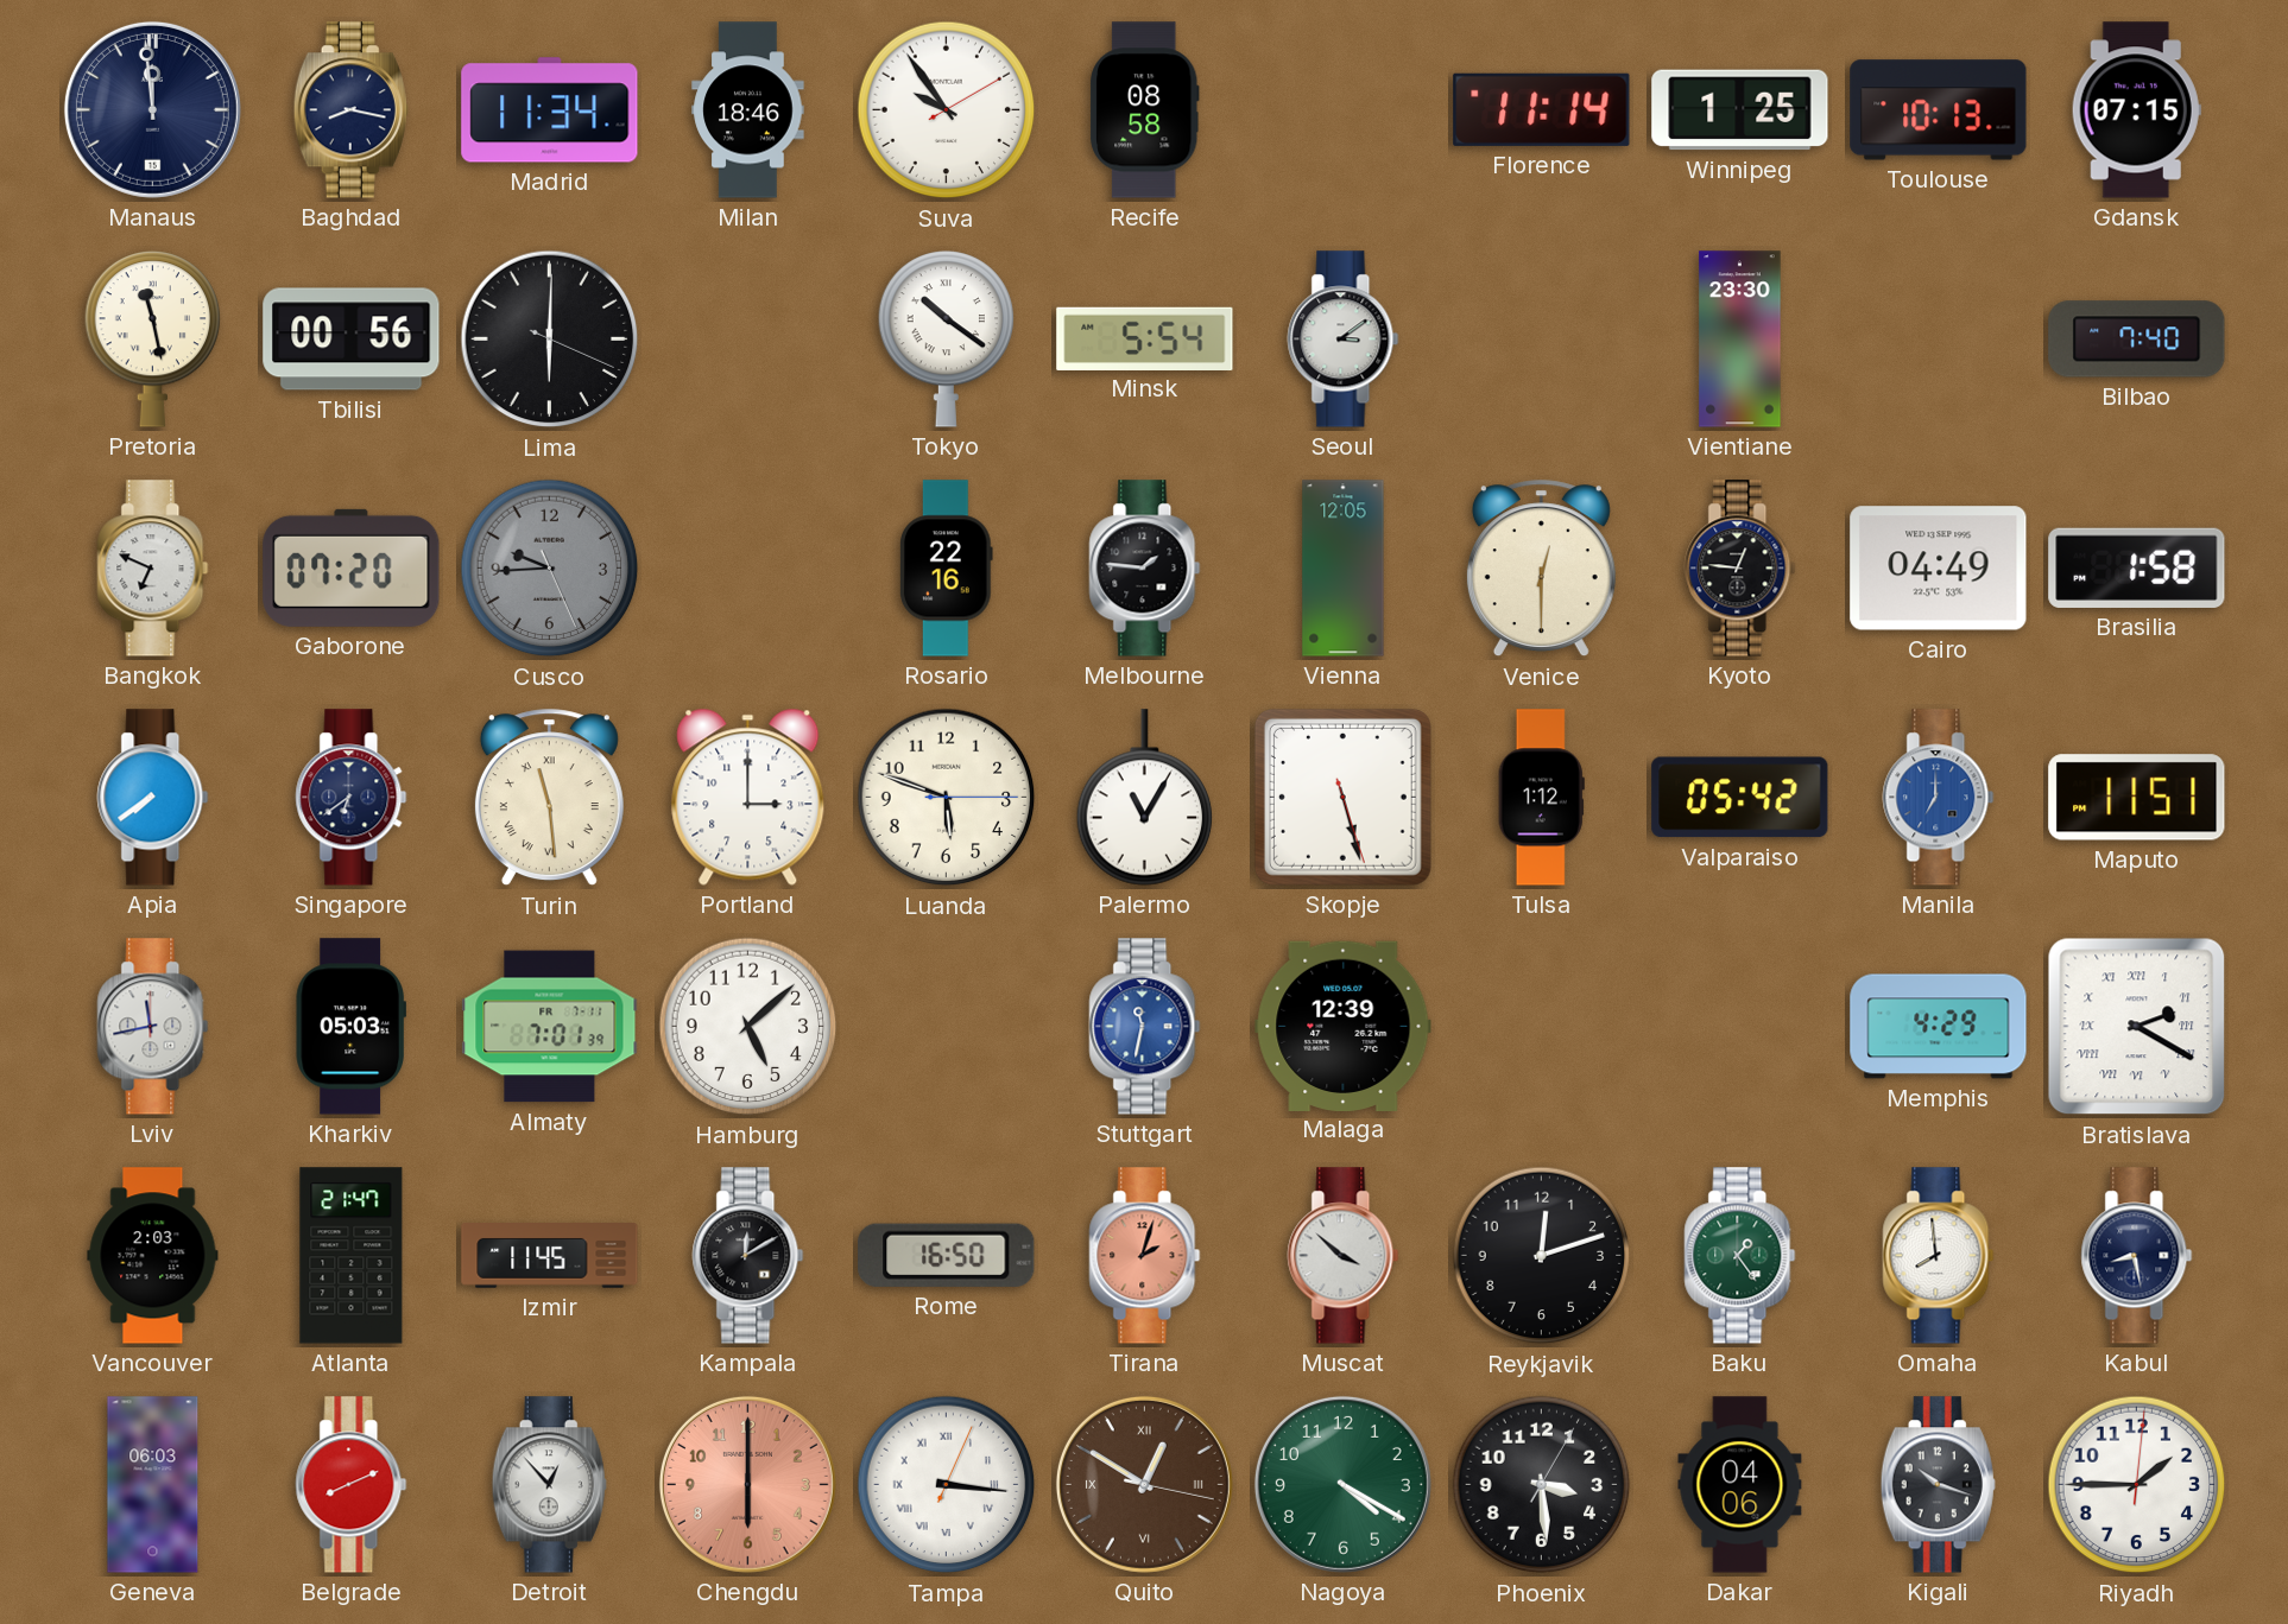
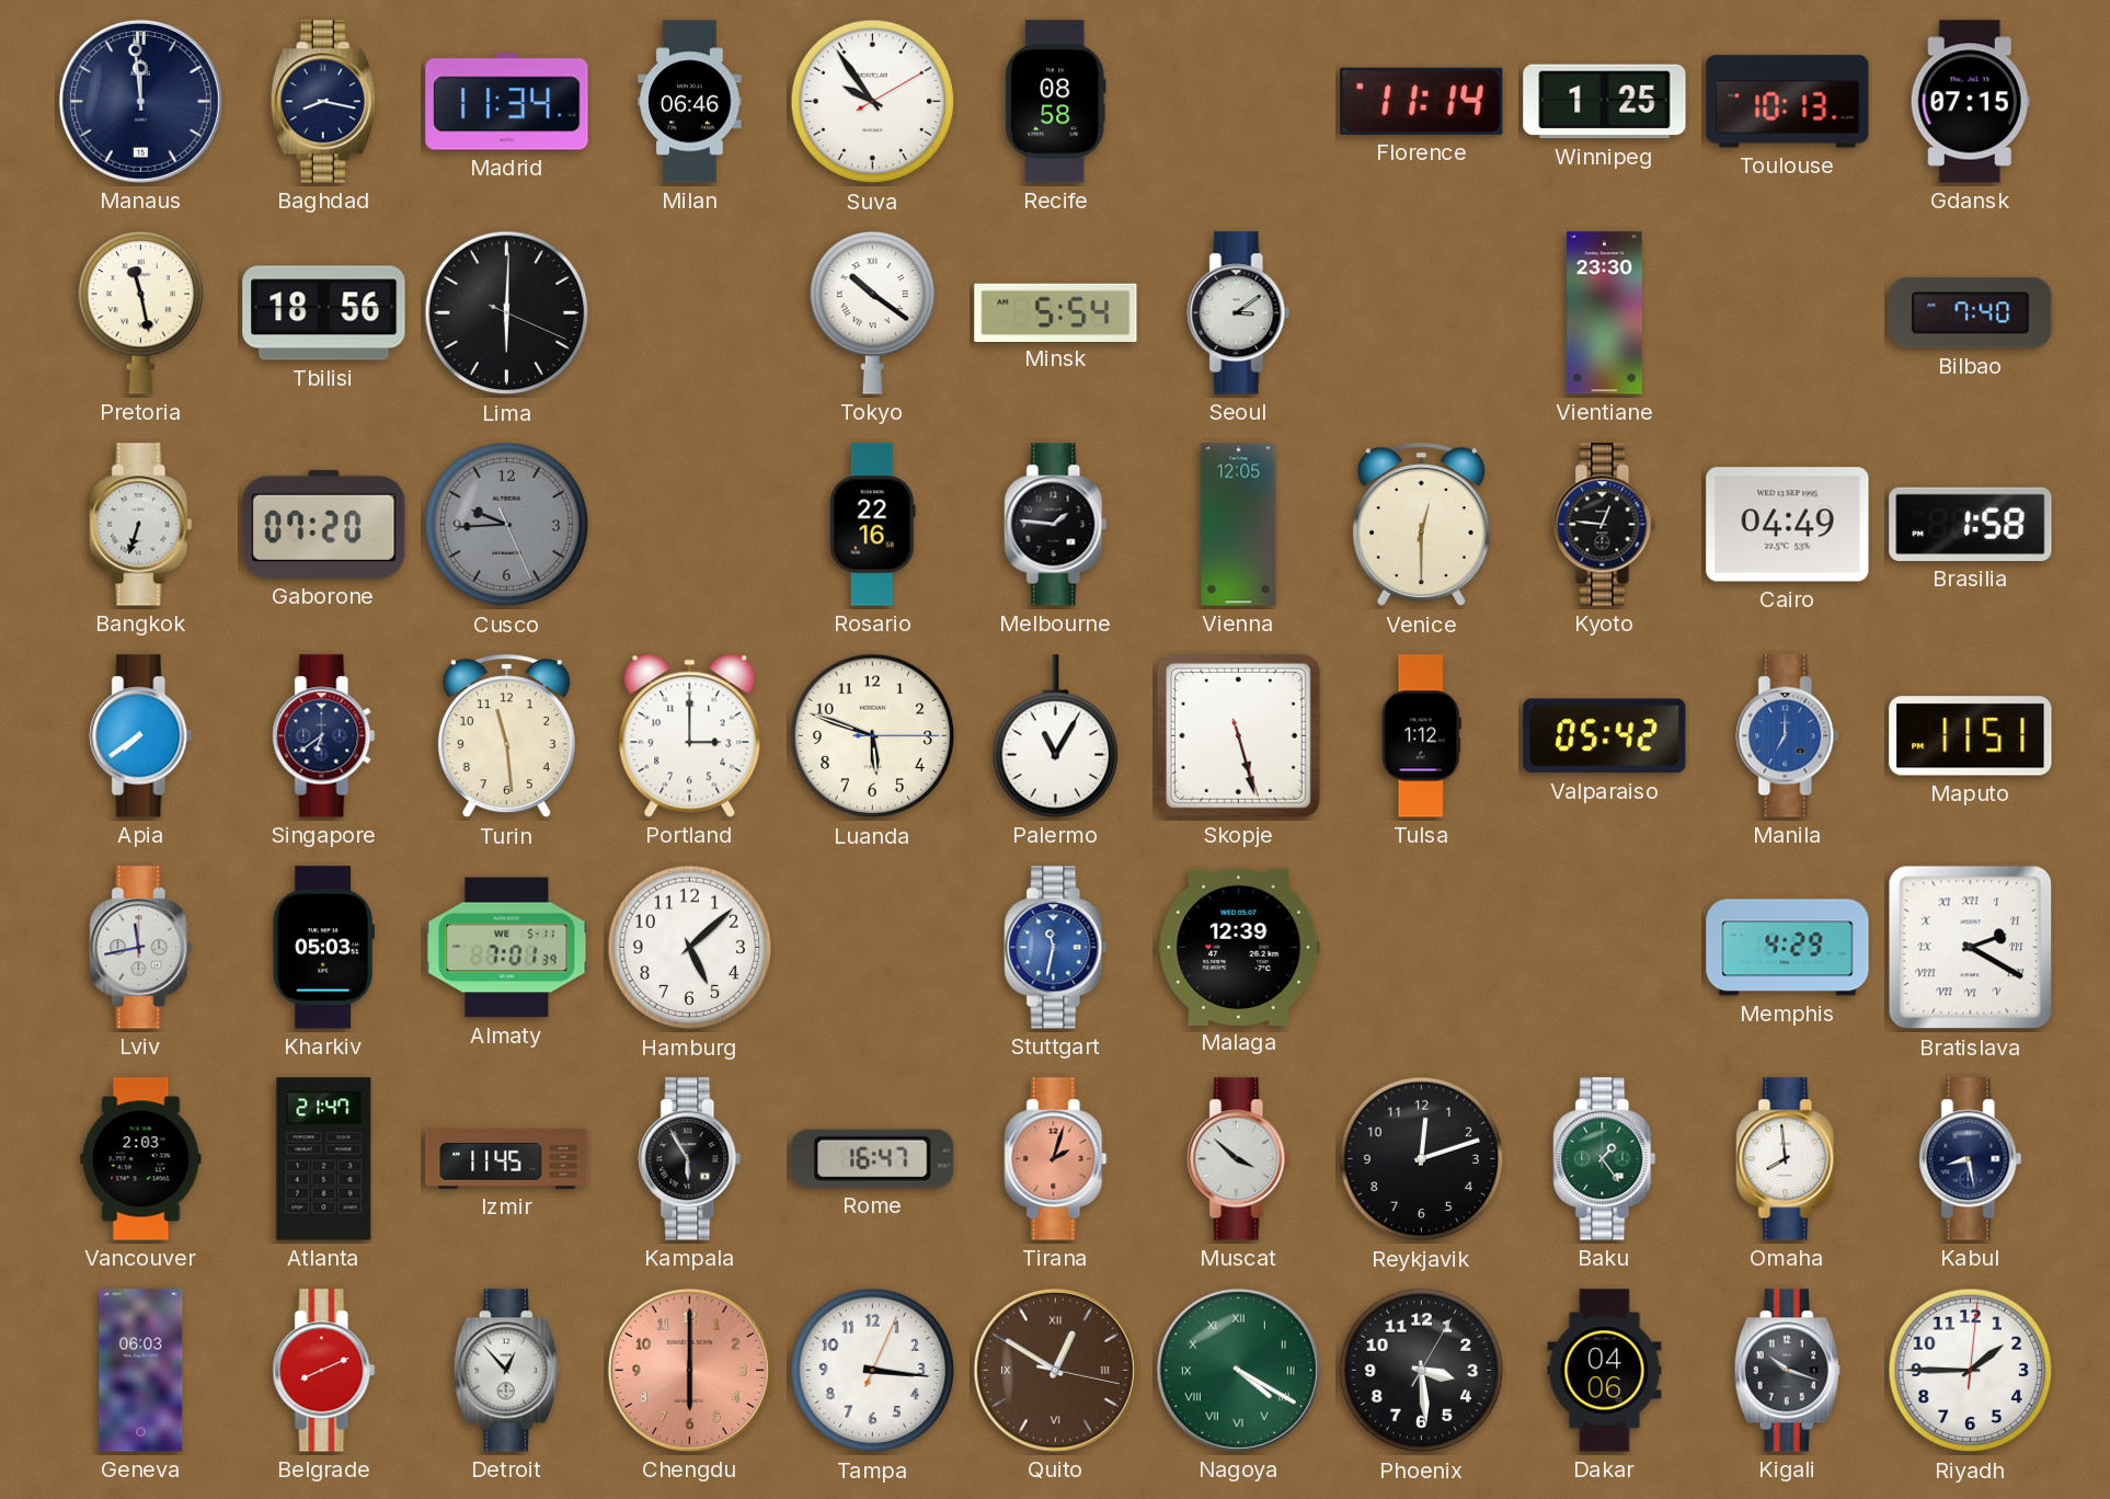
Milan: 18:46 -> 06:46
Tbilisi: 00:56 -> 18:56
Bangkok: 6:49 -> 6:33
Turin numerals: Roman -> Arabic
Almaty date: FR 7-11 -> WE 5-11
Kampala: 12:10 -> 5:55
Rome: 16:50 -> 16:47
Tampa numerals: Roman -> Arabic
Nagoya numerals: Arabic -> Roman
